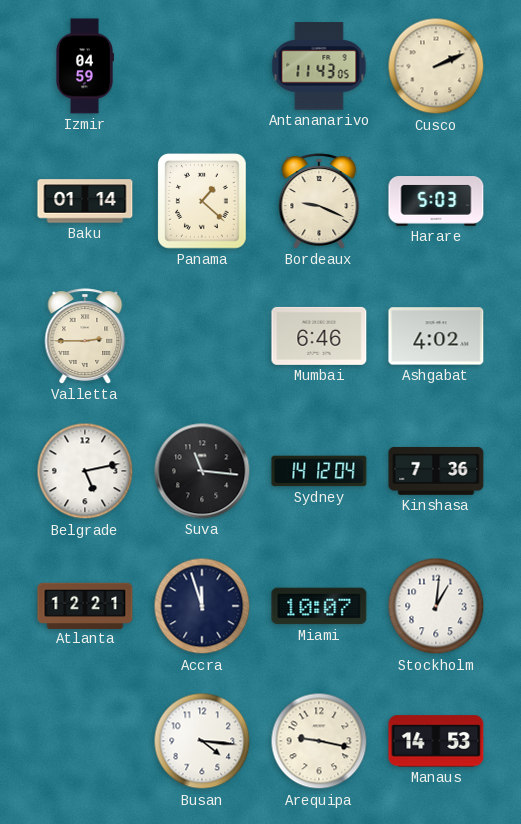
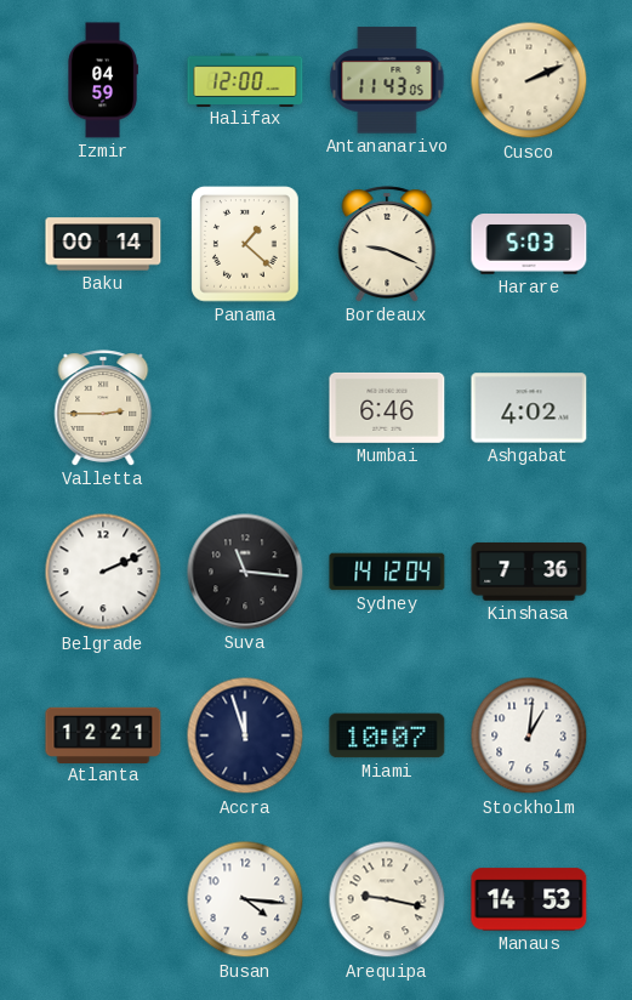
Halifax: none -> 12:00
Baku: 01:14 -> 00:14
Belgrade: 5:13 -> 2:11
